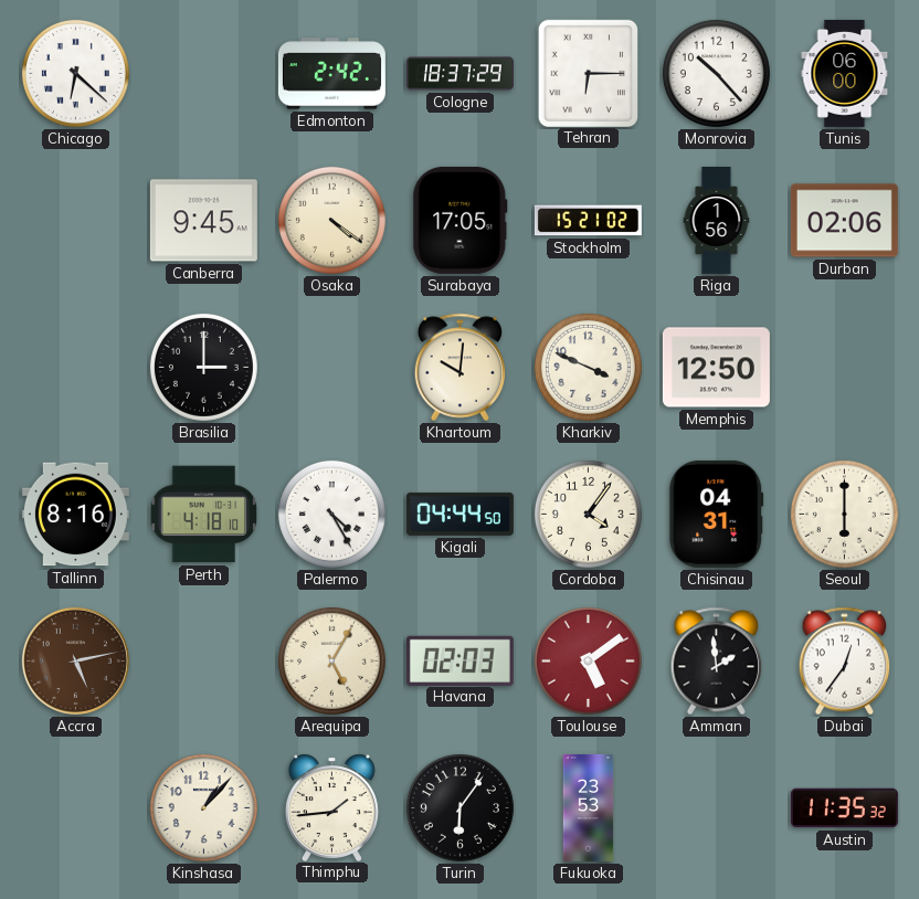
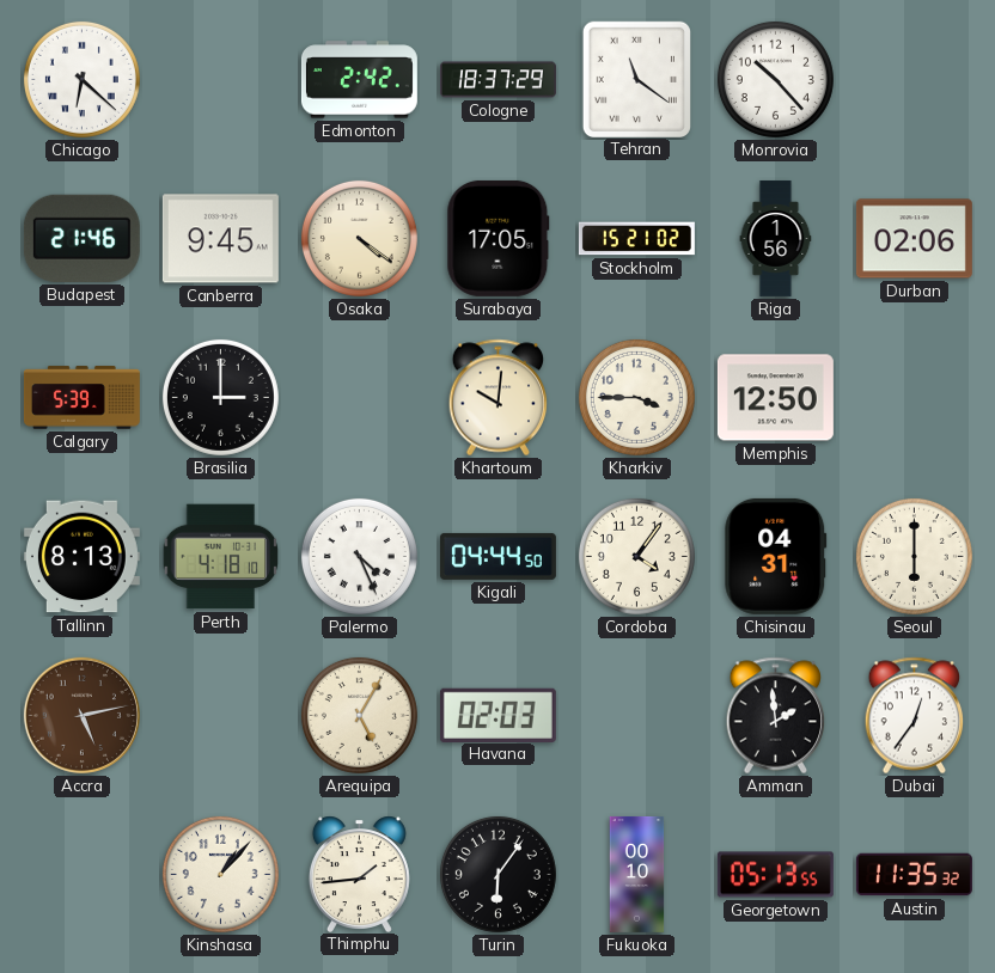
Tehran: 6:15 -> 11:21
Tunis: 06:00 -> none
Budapest: none -> 21:46
Calgary: none -> 5:39
Kharkiv: 3:49 -> 3:45
Tallinn: 8:16 -> 8:13
Palermo: 4:25 -> 4:26
Toulouse: 5:09 -> none
Fukuoka: 23:53 -> 00:10
Georgetown: none -> 05:13
